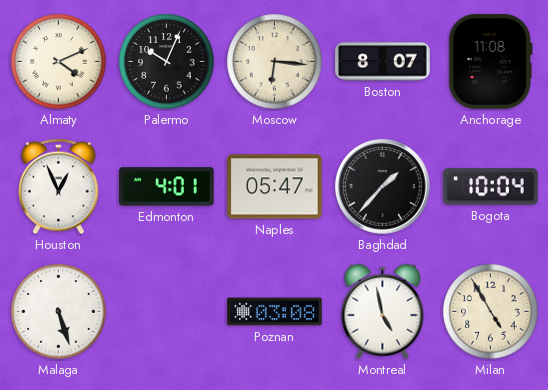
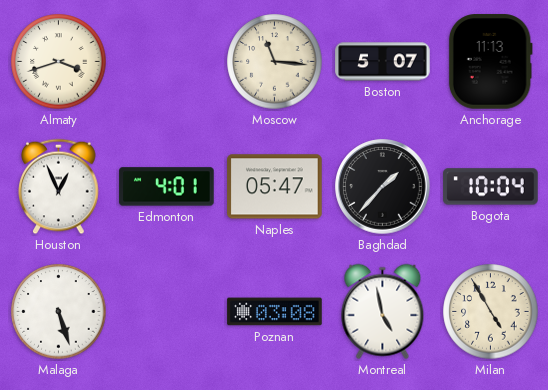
Almaty: 4:11 -> 3:42
Palermo: 10:04 -> none
Moscow: 6:16 -> 11:16
Boston: 8:07 -> 5:07
Anchorage: 11:08 -> 11:13
